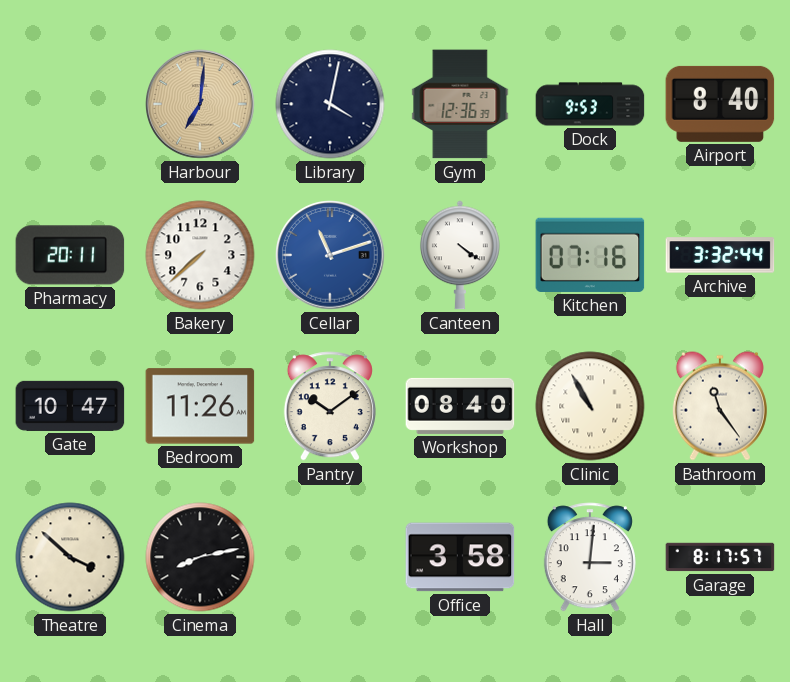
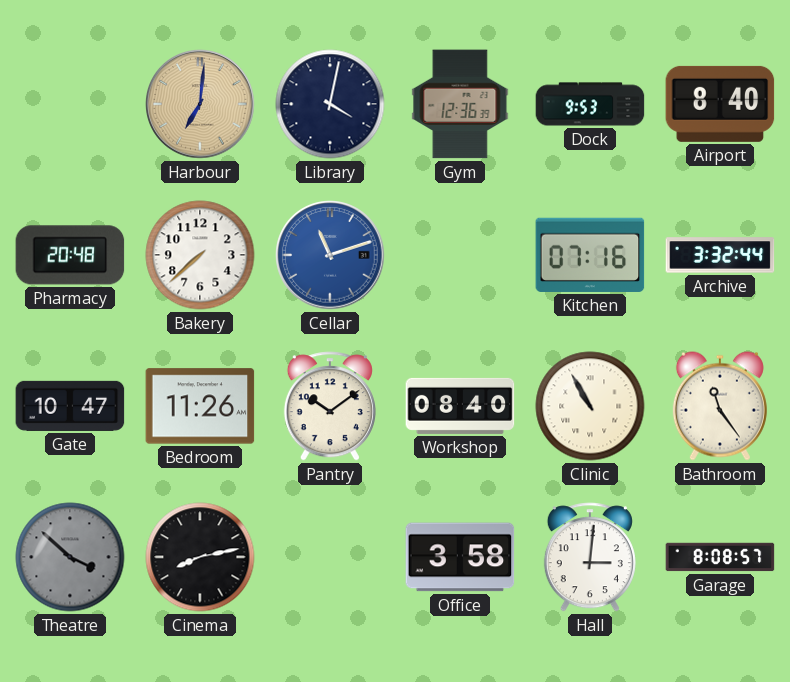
Pharmacy: 20:11 -> 20:48
Canteen: 4:21 -> none
Theatre dial: cream -> grey
Garage: 8:17 -> 8:08
